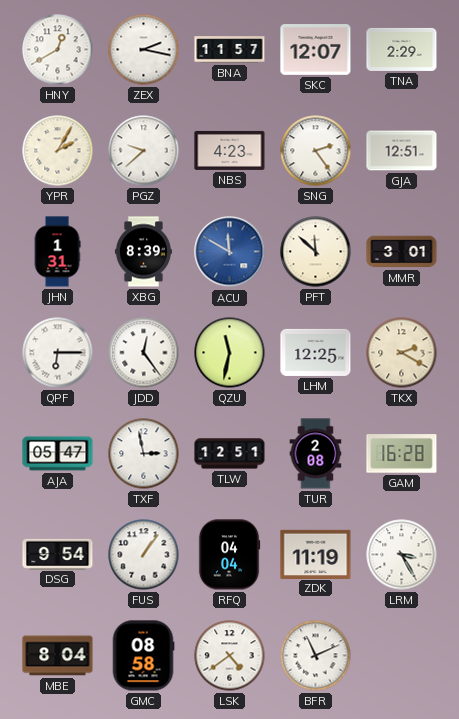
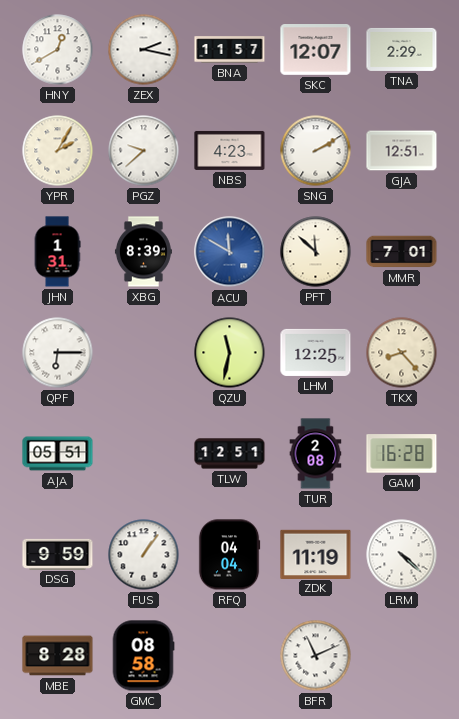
SNG: 2:24 -> 2:10
MMR: 3:01 -> 7:01
JDD: 12:24 -> none
TKX: 2:20 -> 8:23
AJA: 05:47 -> 05:51
TXF: 2:58 -> none
DSG: 9:54 -> 9:59
LRM: 3:25 -> 4:22
MBE: 8:04 -> 8:28
LSK: 4:39 -> none
